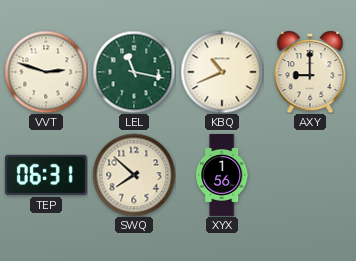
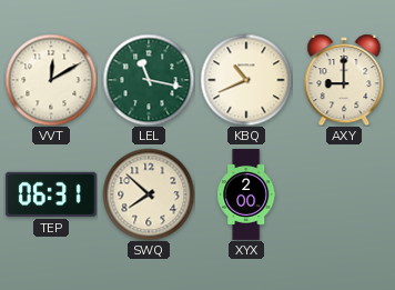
VVT: 2:48 -> 12:10
XYX: 1:56 -> 2:00
